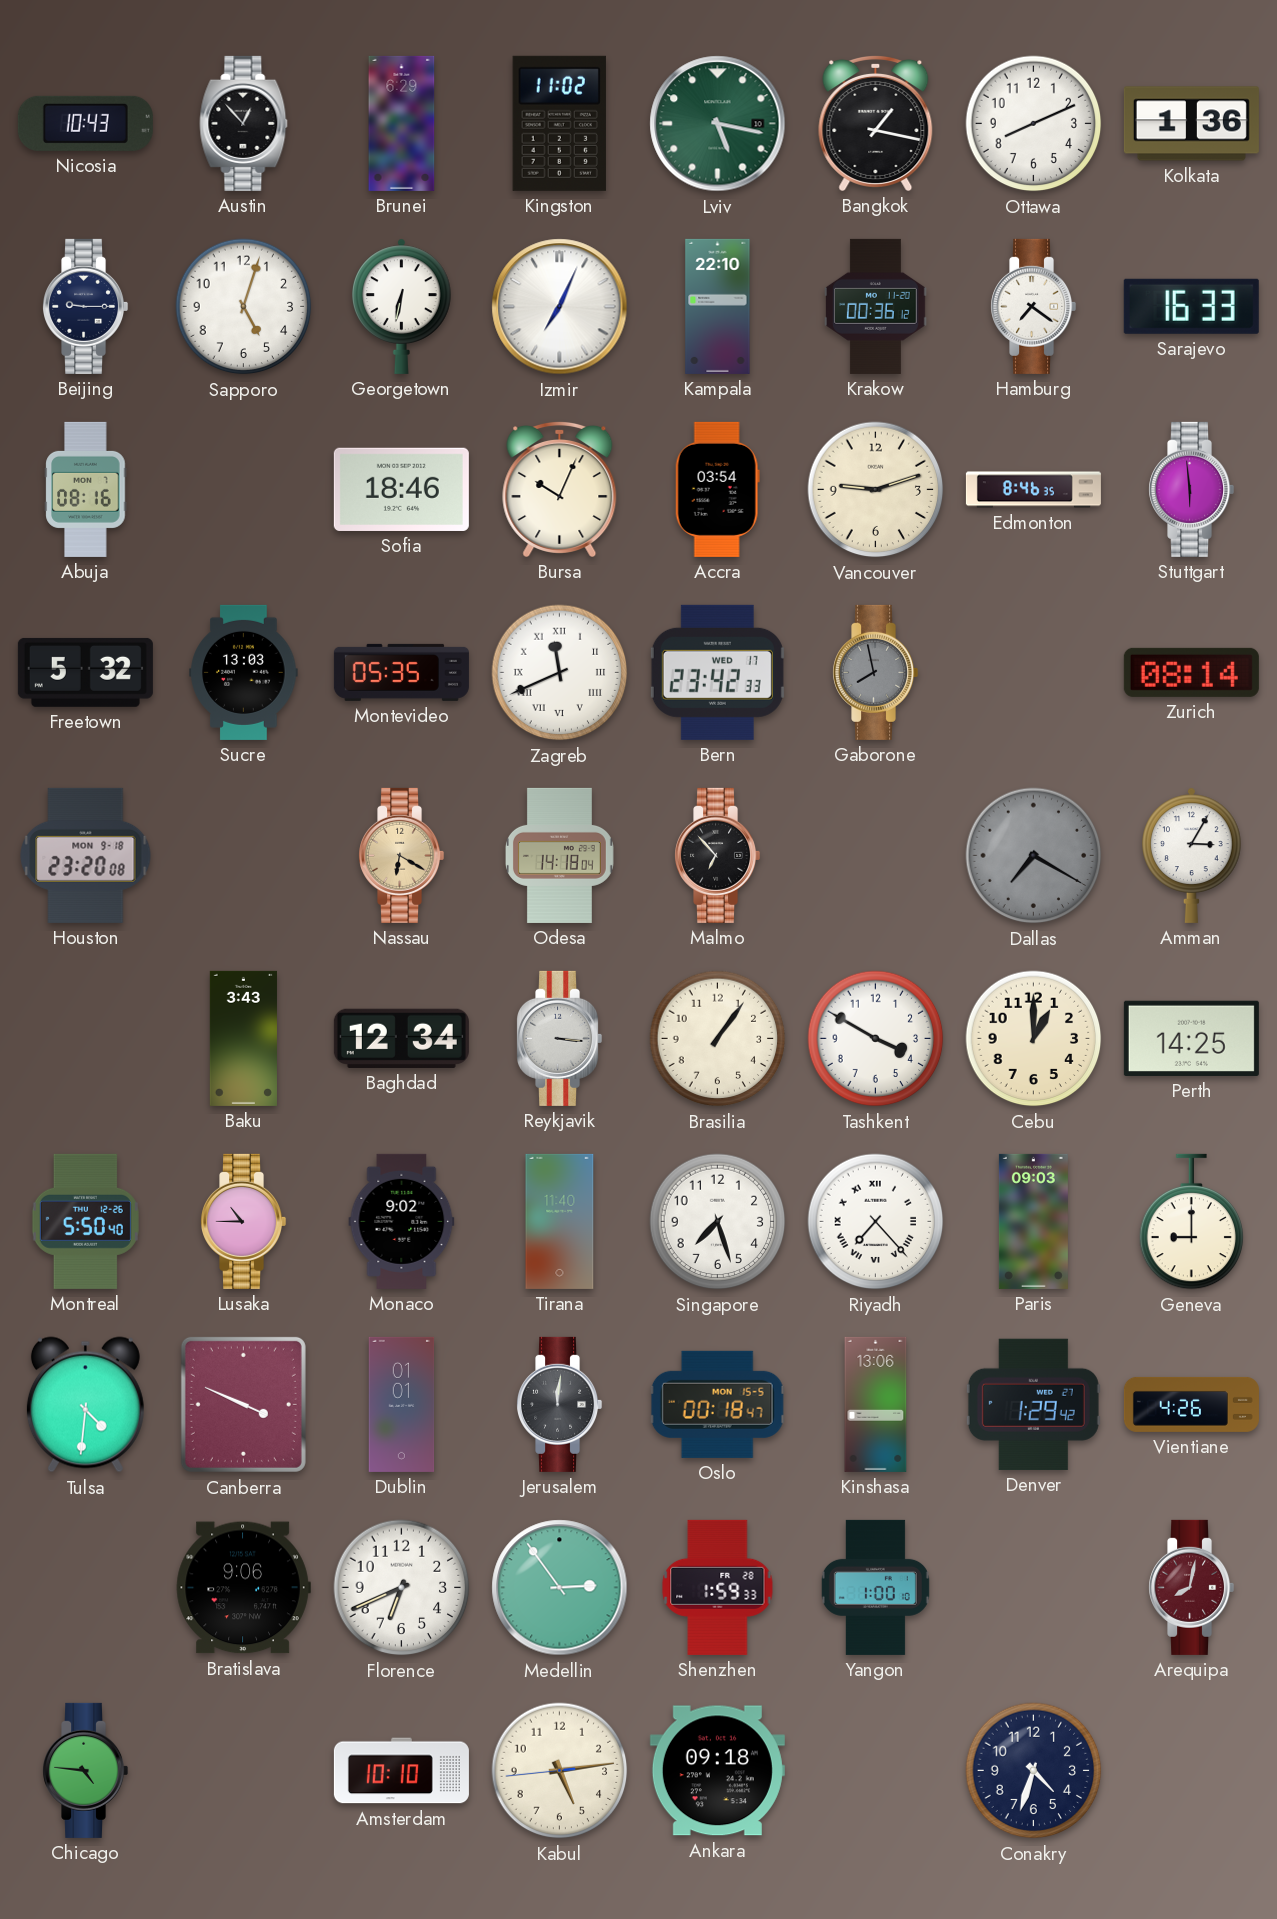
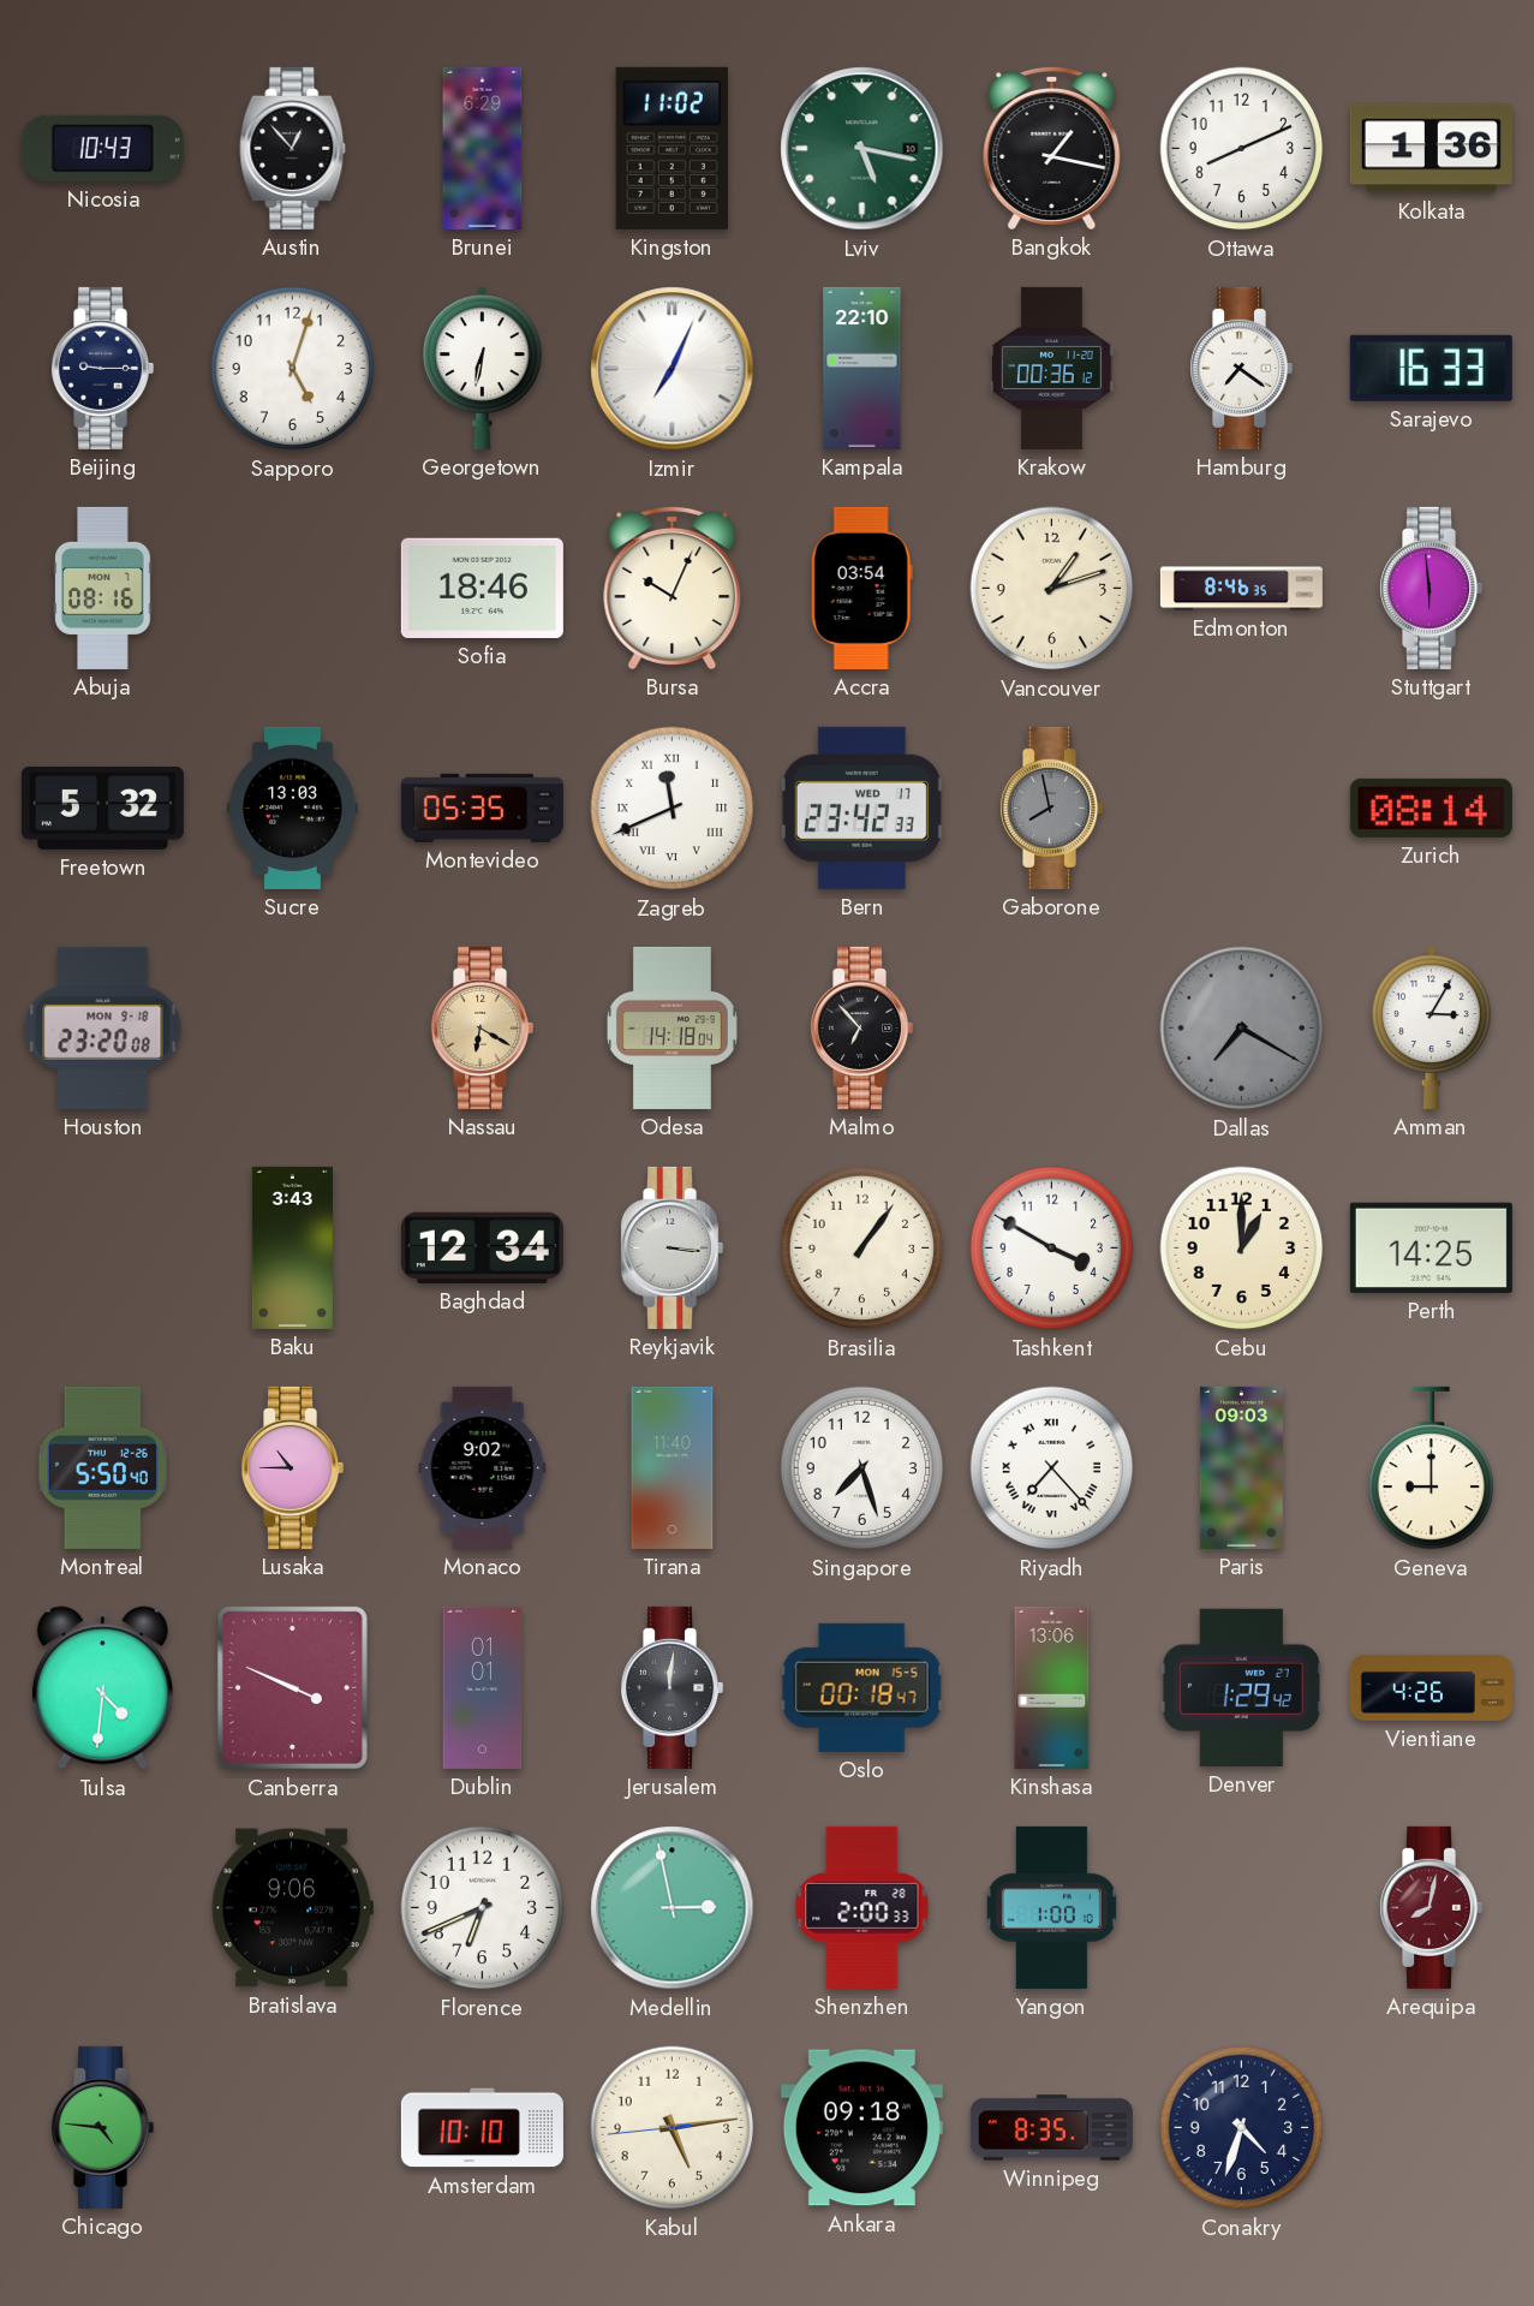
Vancouver: 9:12 -> 1:12
Medellin: 2:54 -> 2:58
Shenzhen: 1:59 -> 2:00
Winnipeg: none -> 8:35
